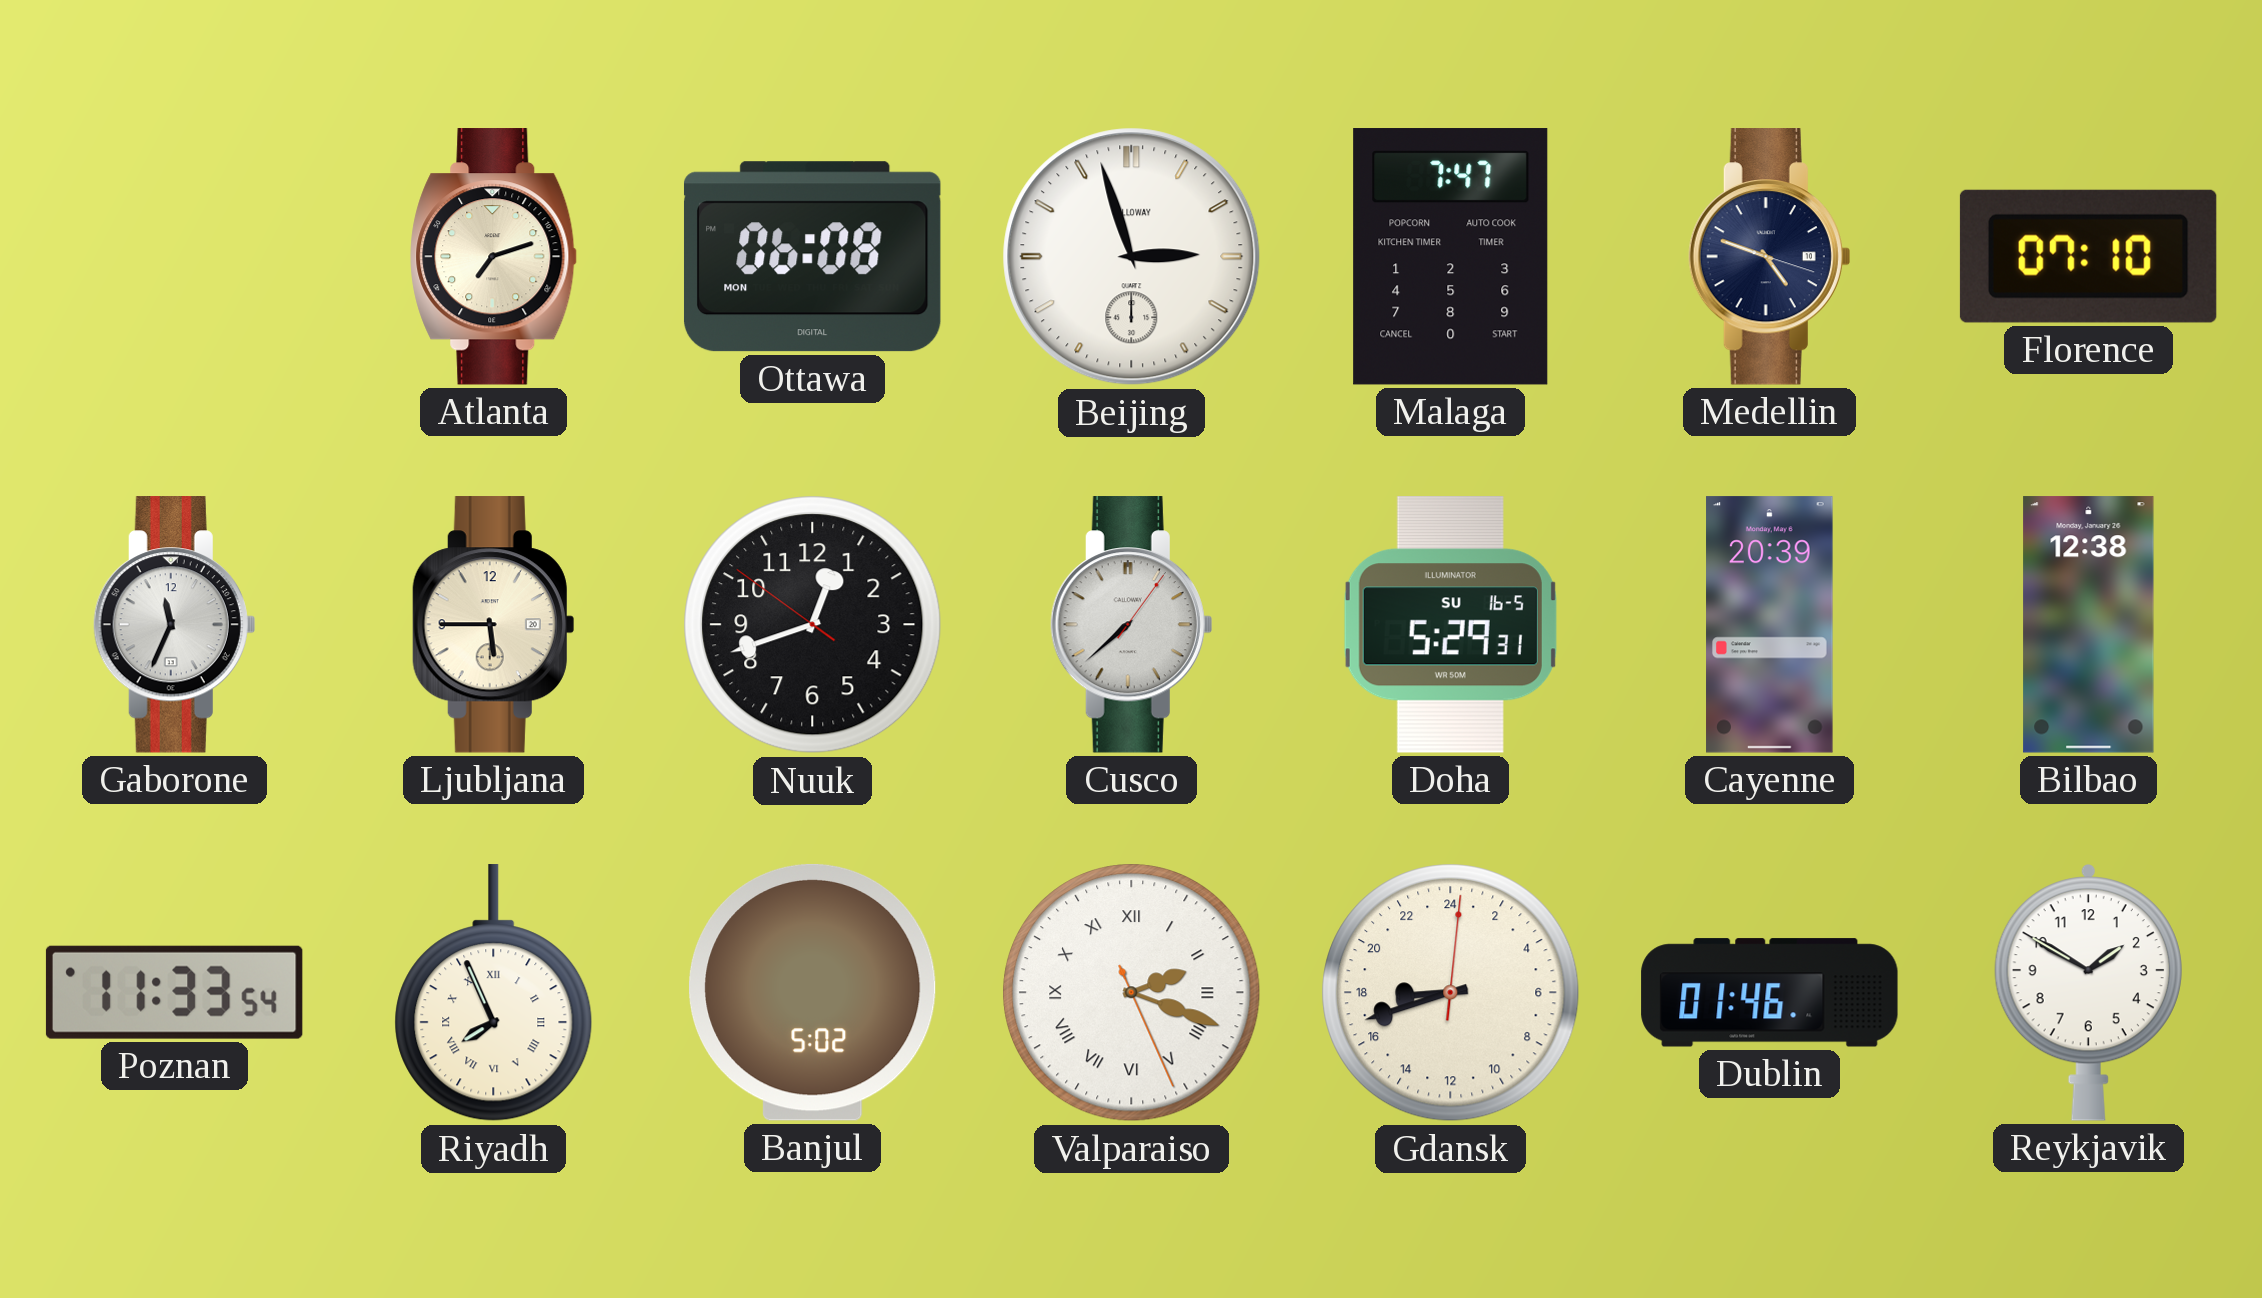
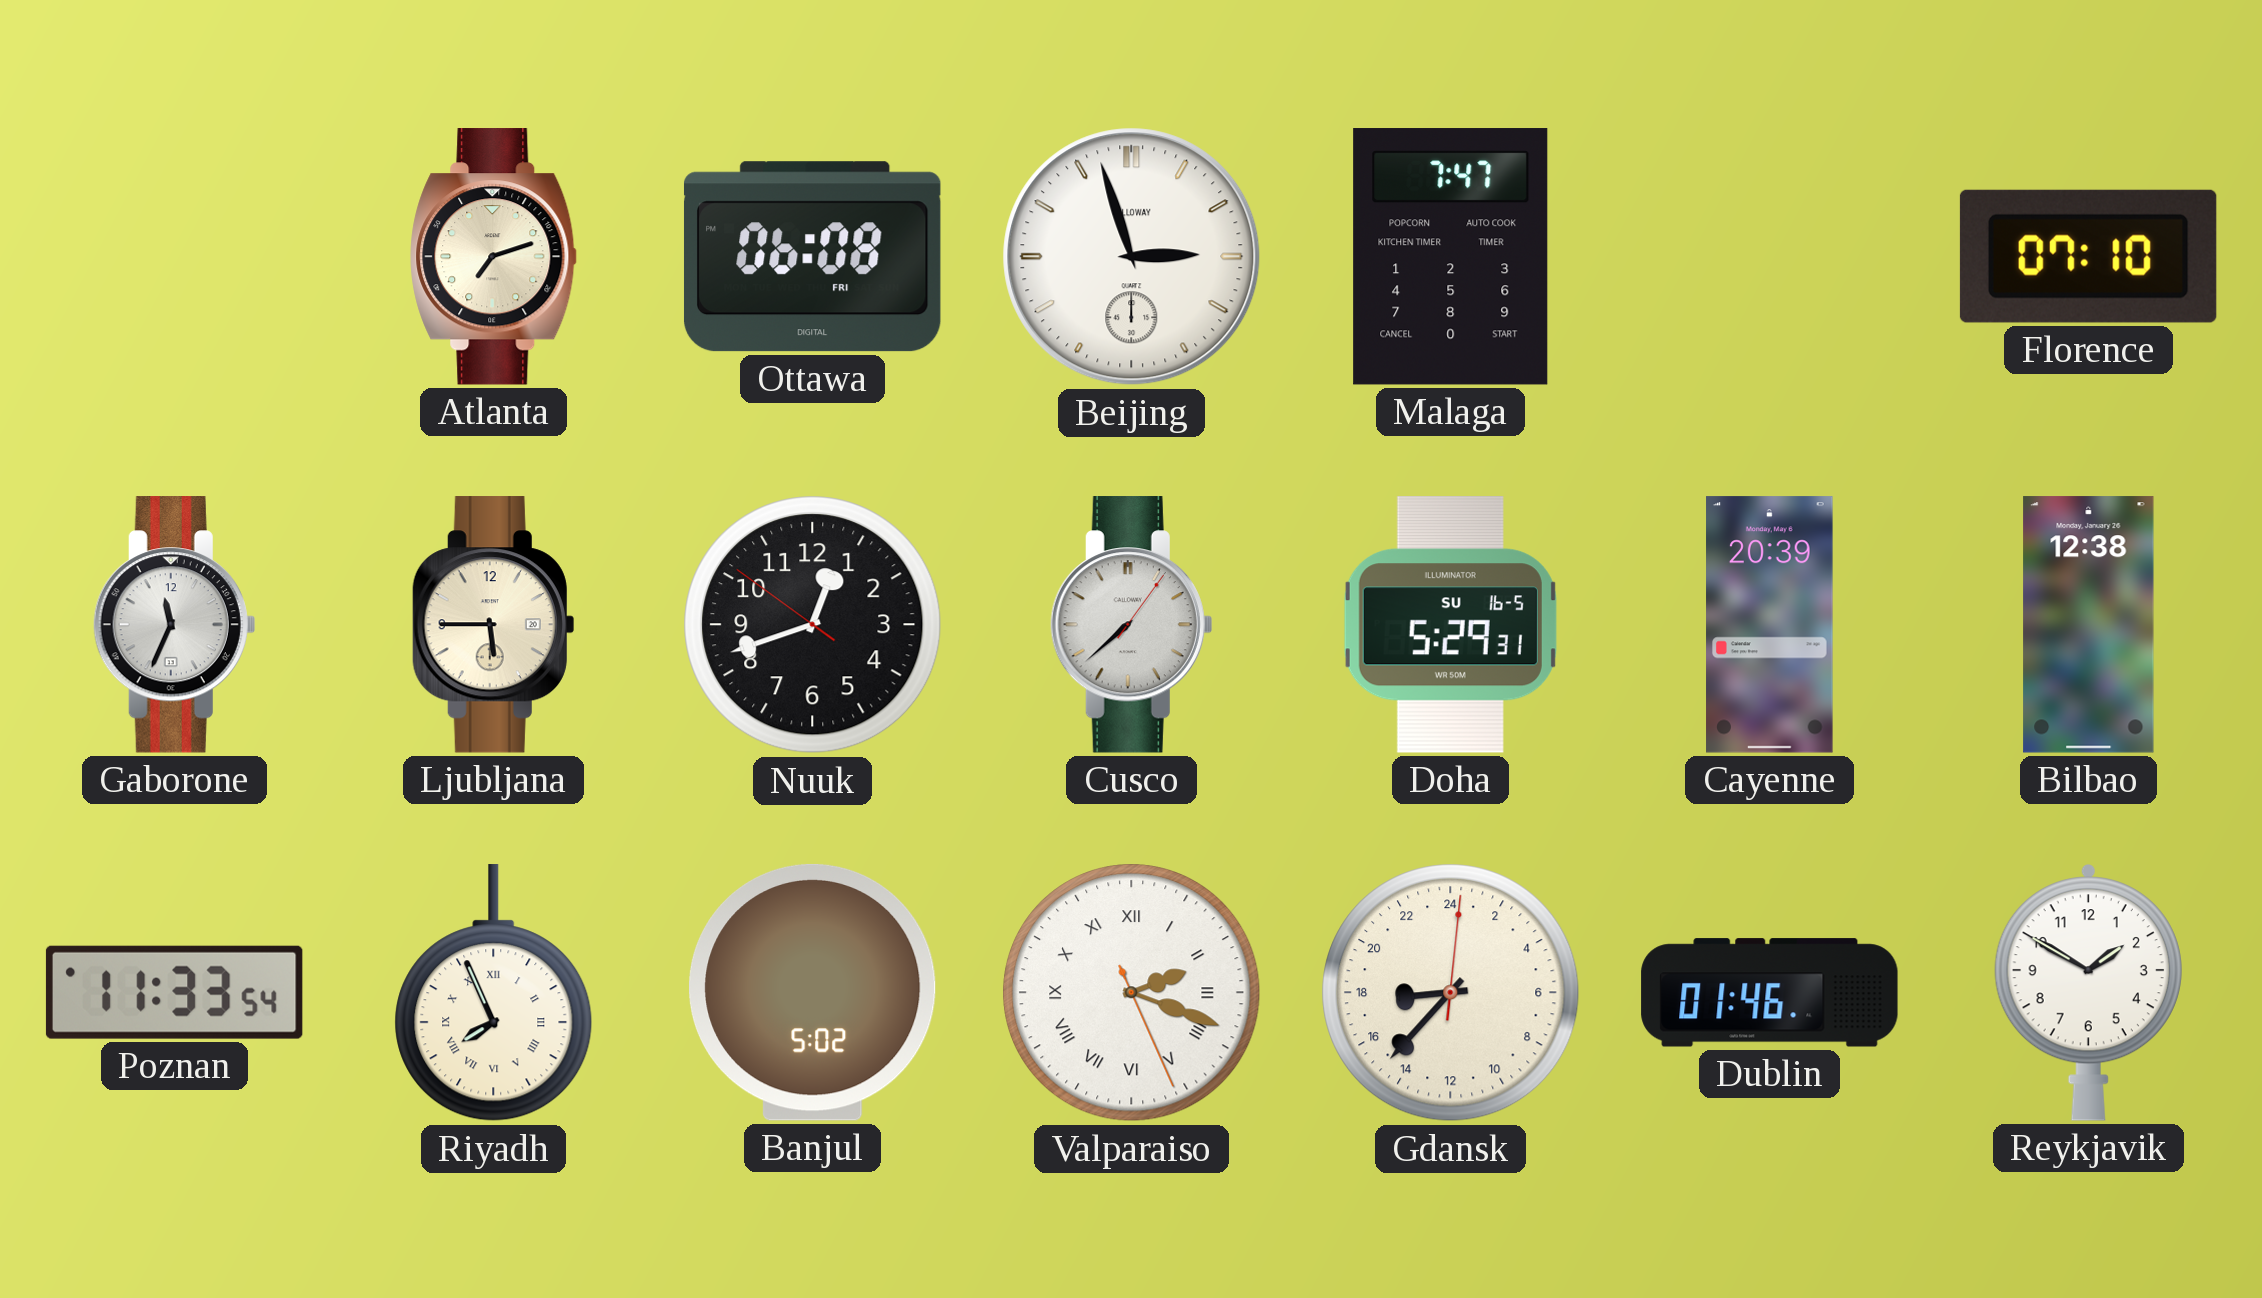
Ottawa date: MON -> FRI
Medellin: 4:48 -> none
Gdansk: 17:42 -> 17:37
